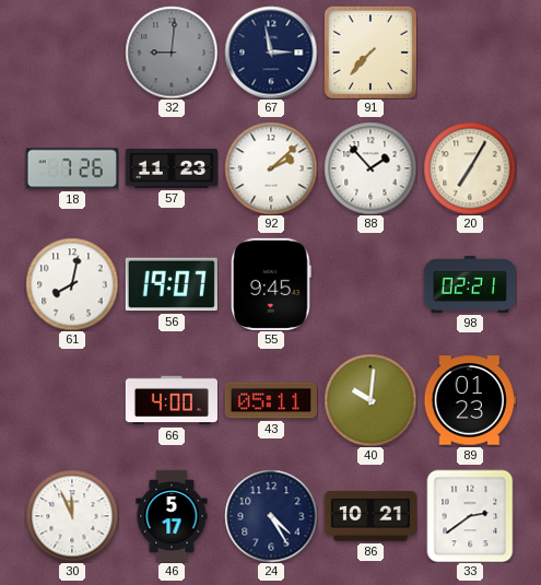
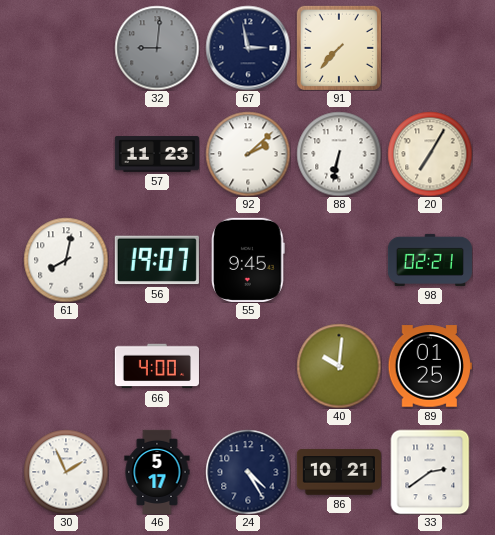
18: 7:26 -> none
88: 1:53 -> 6:32
43: 05:11 -> none
89: 01:23 -> 01:25
30: 11:56 -> 1:56
